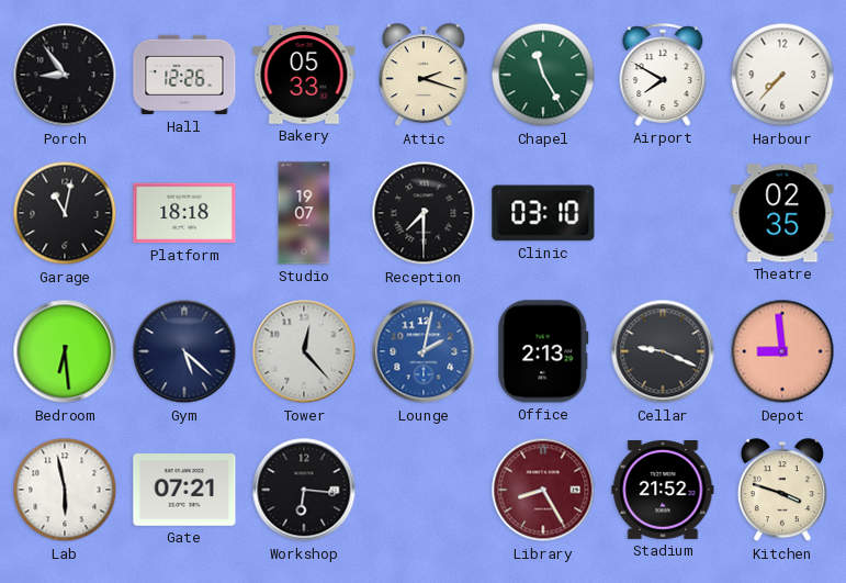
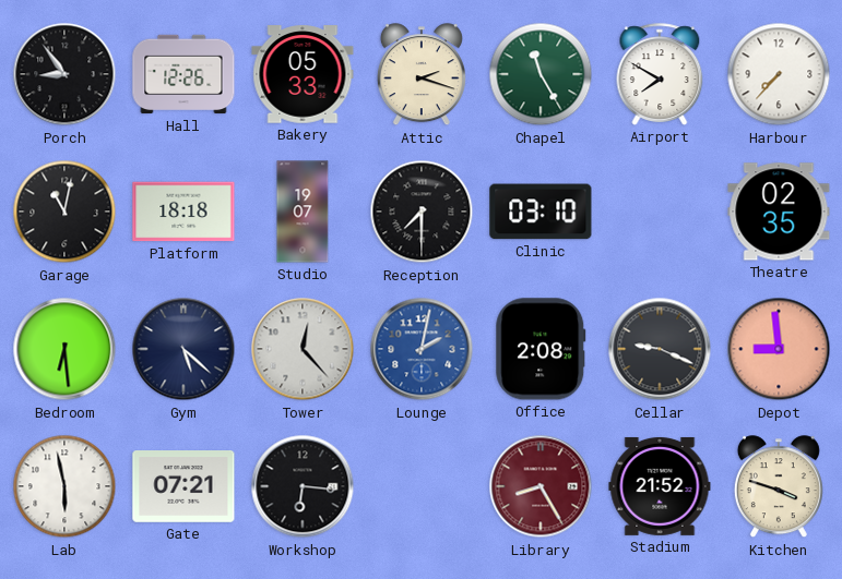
Office: 2:13 -> 2:08
